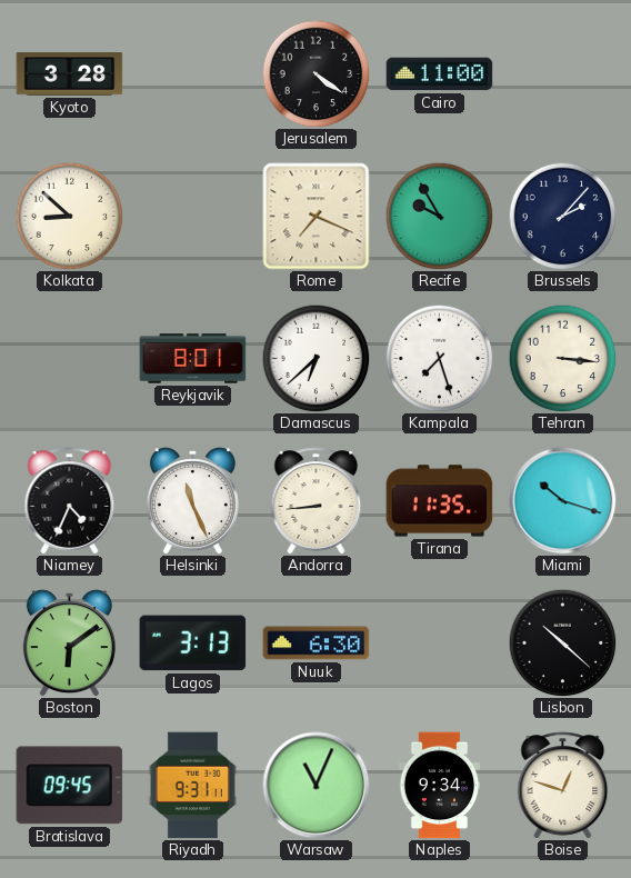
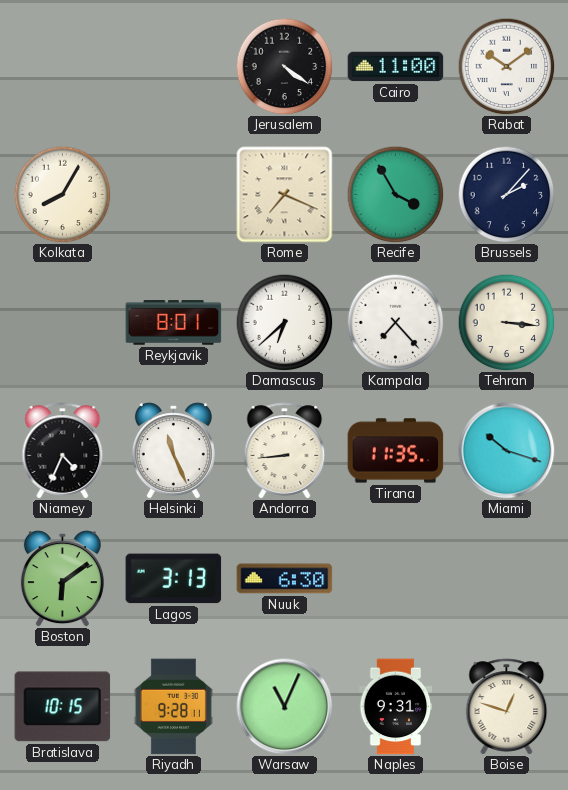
Kyoto: 3:28 -> none
Rabat: none -> 10:09
Kolkata: 8:52 -> 8:05
Recife: 9:55 -> 3:55
Kampala: 7:27 -> 7:23
Lisbon: 10:22 -> none
Bratislava: 09:45 -> 10:15
Riyadh: 9:31 -> 9:28
Naples: 9:34 -> 9:31
